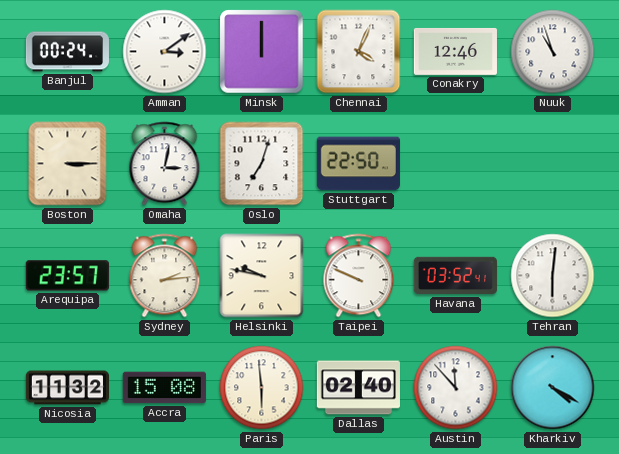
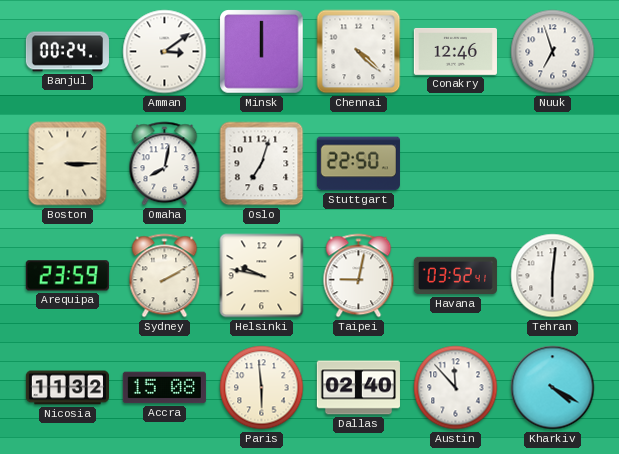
Chennai: 4:04 -> 4:22
Nuuk: 10:57 -> 6:57
Omaha: 3:02 -> 8:02
Arequipa: 23:57 -> 23:59
Sydney: 2:14 -> 2:10
Taipei: 9:49 -> 9:02
